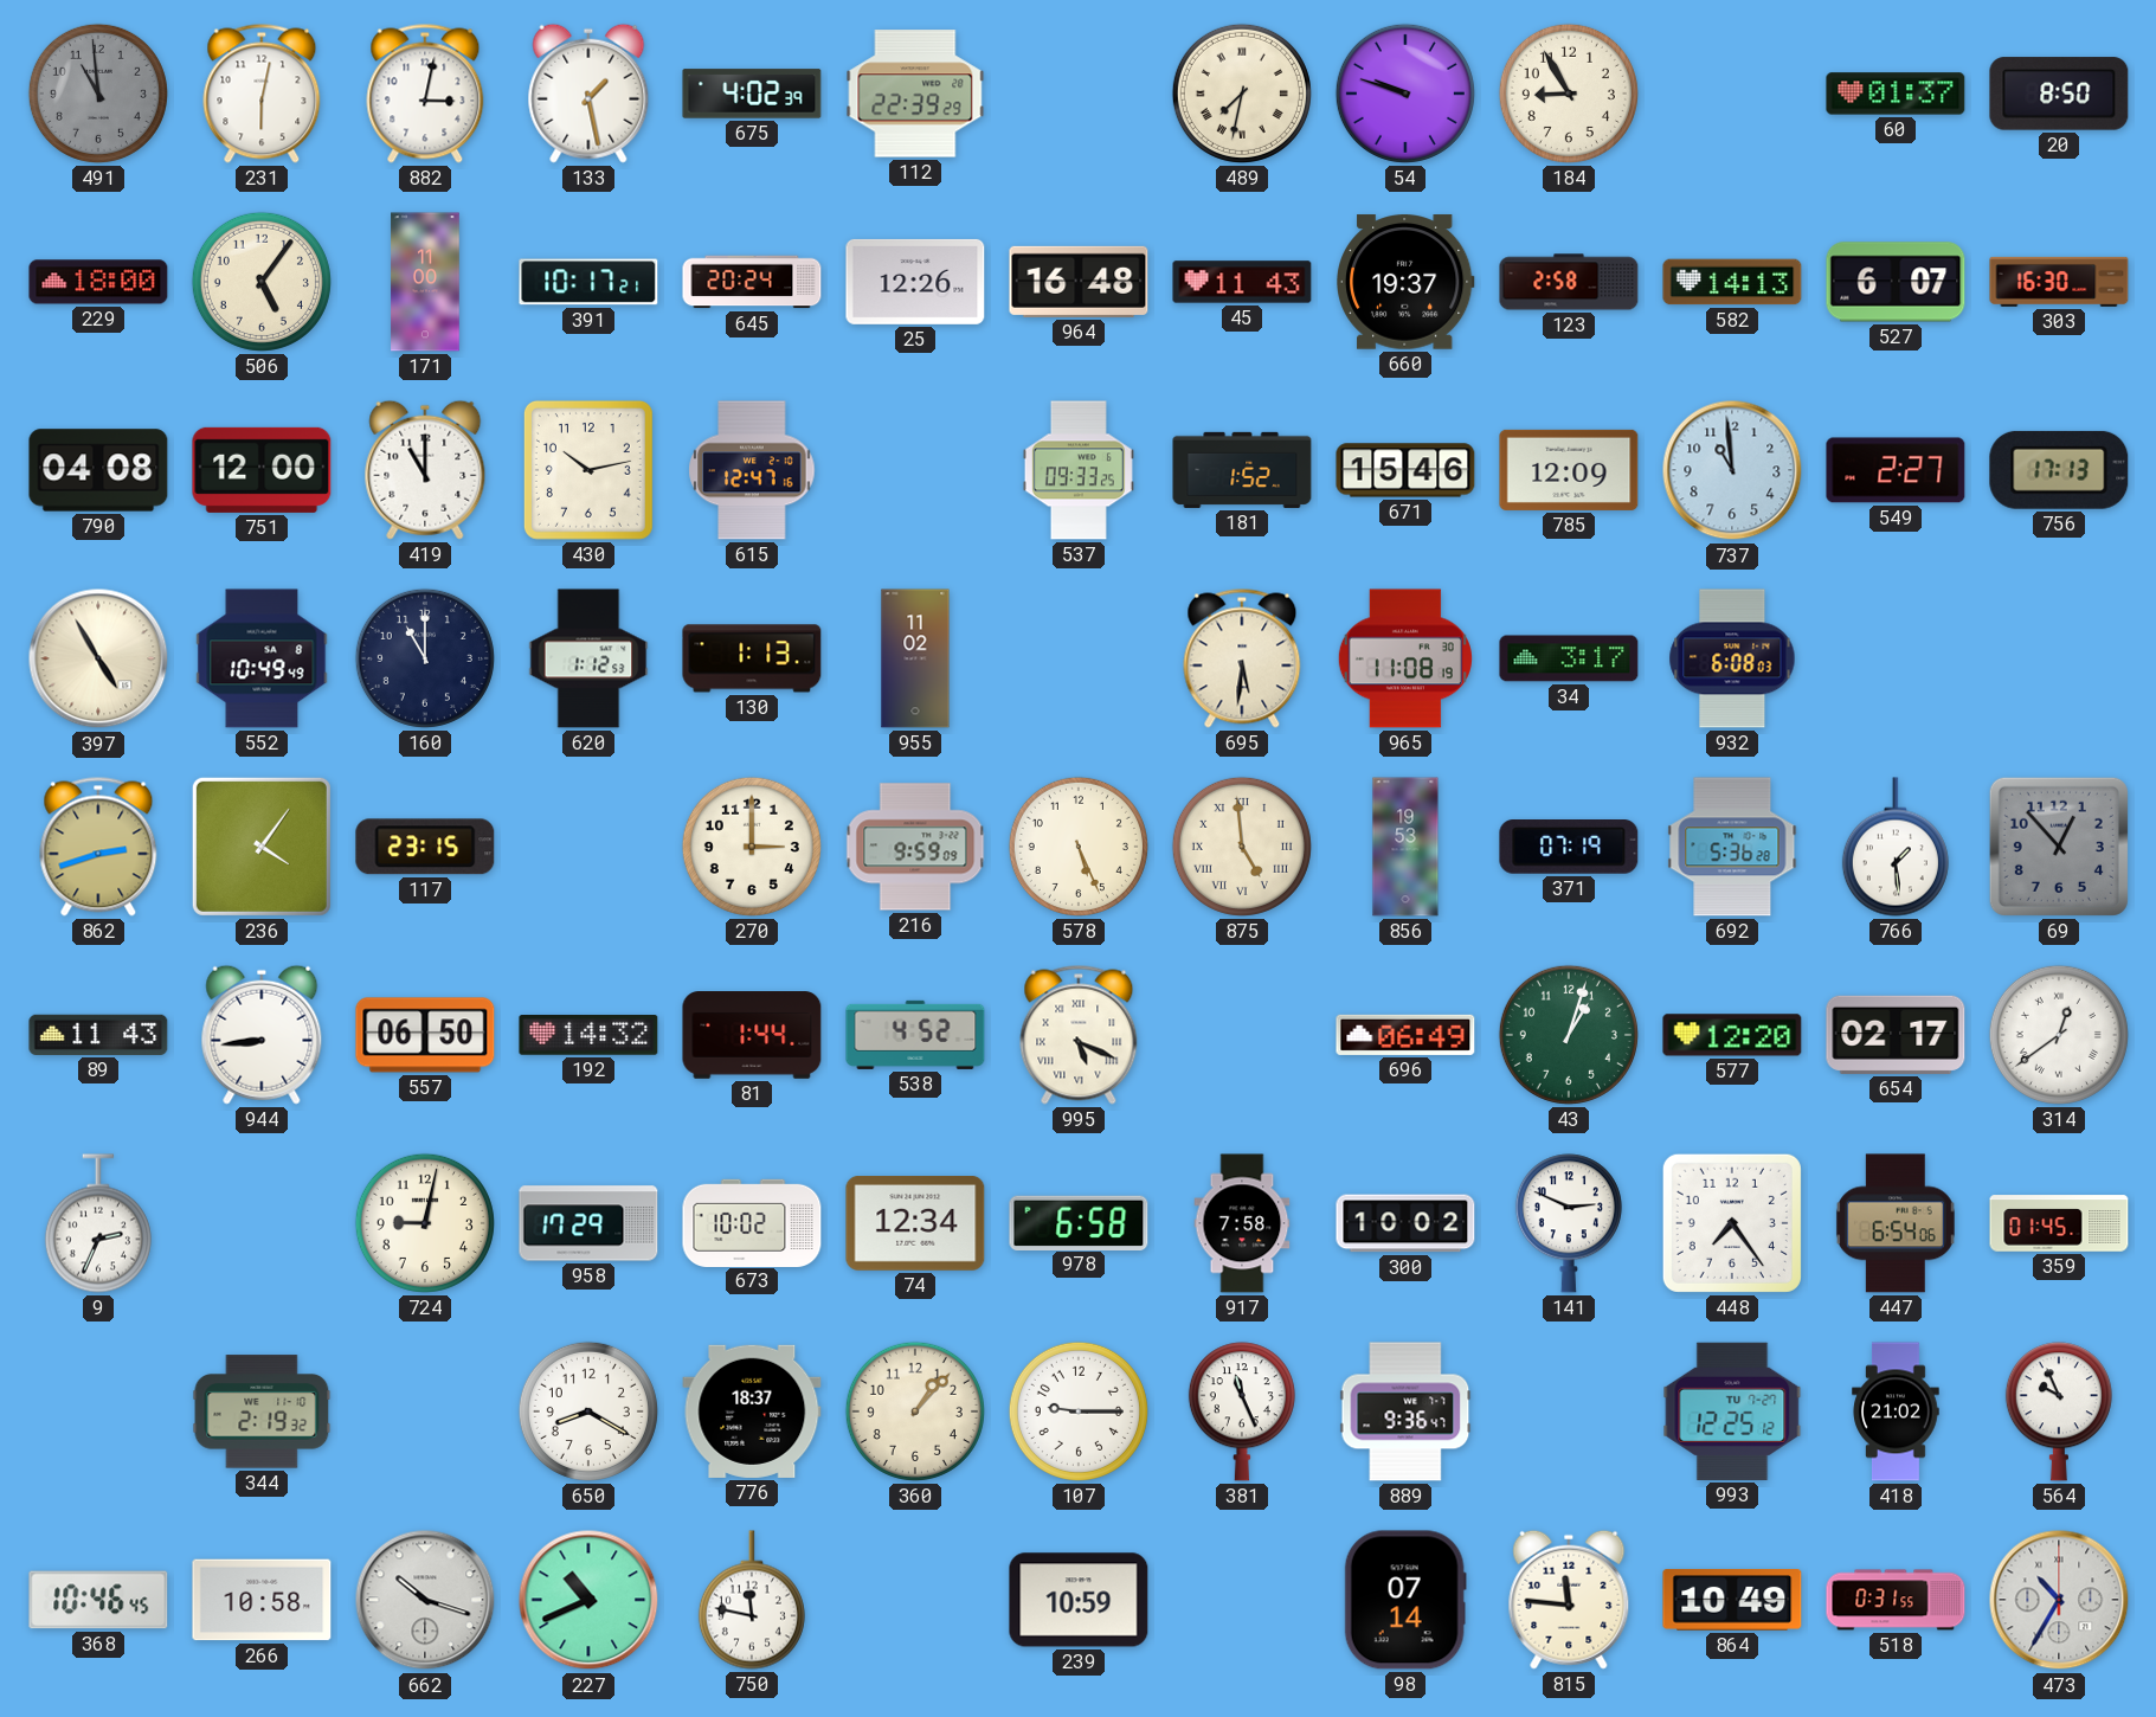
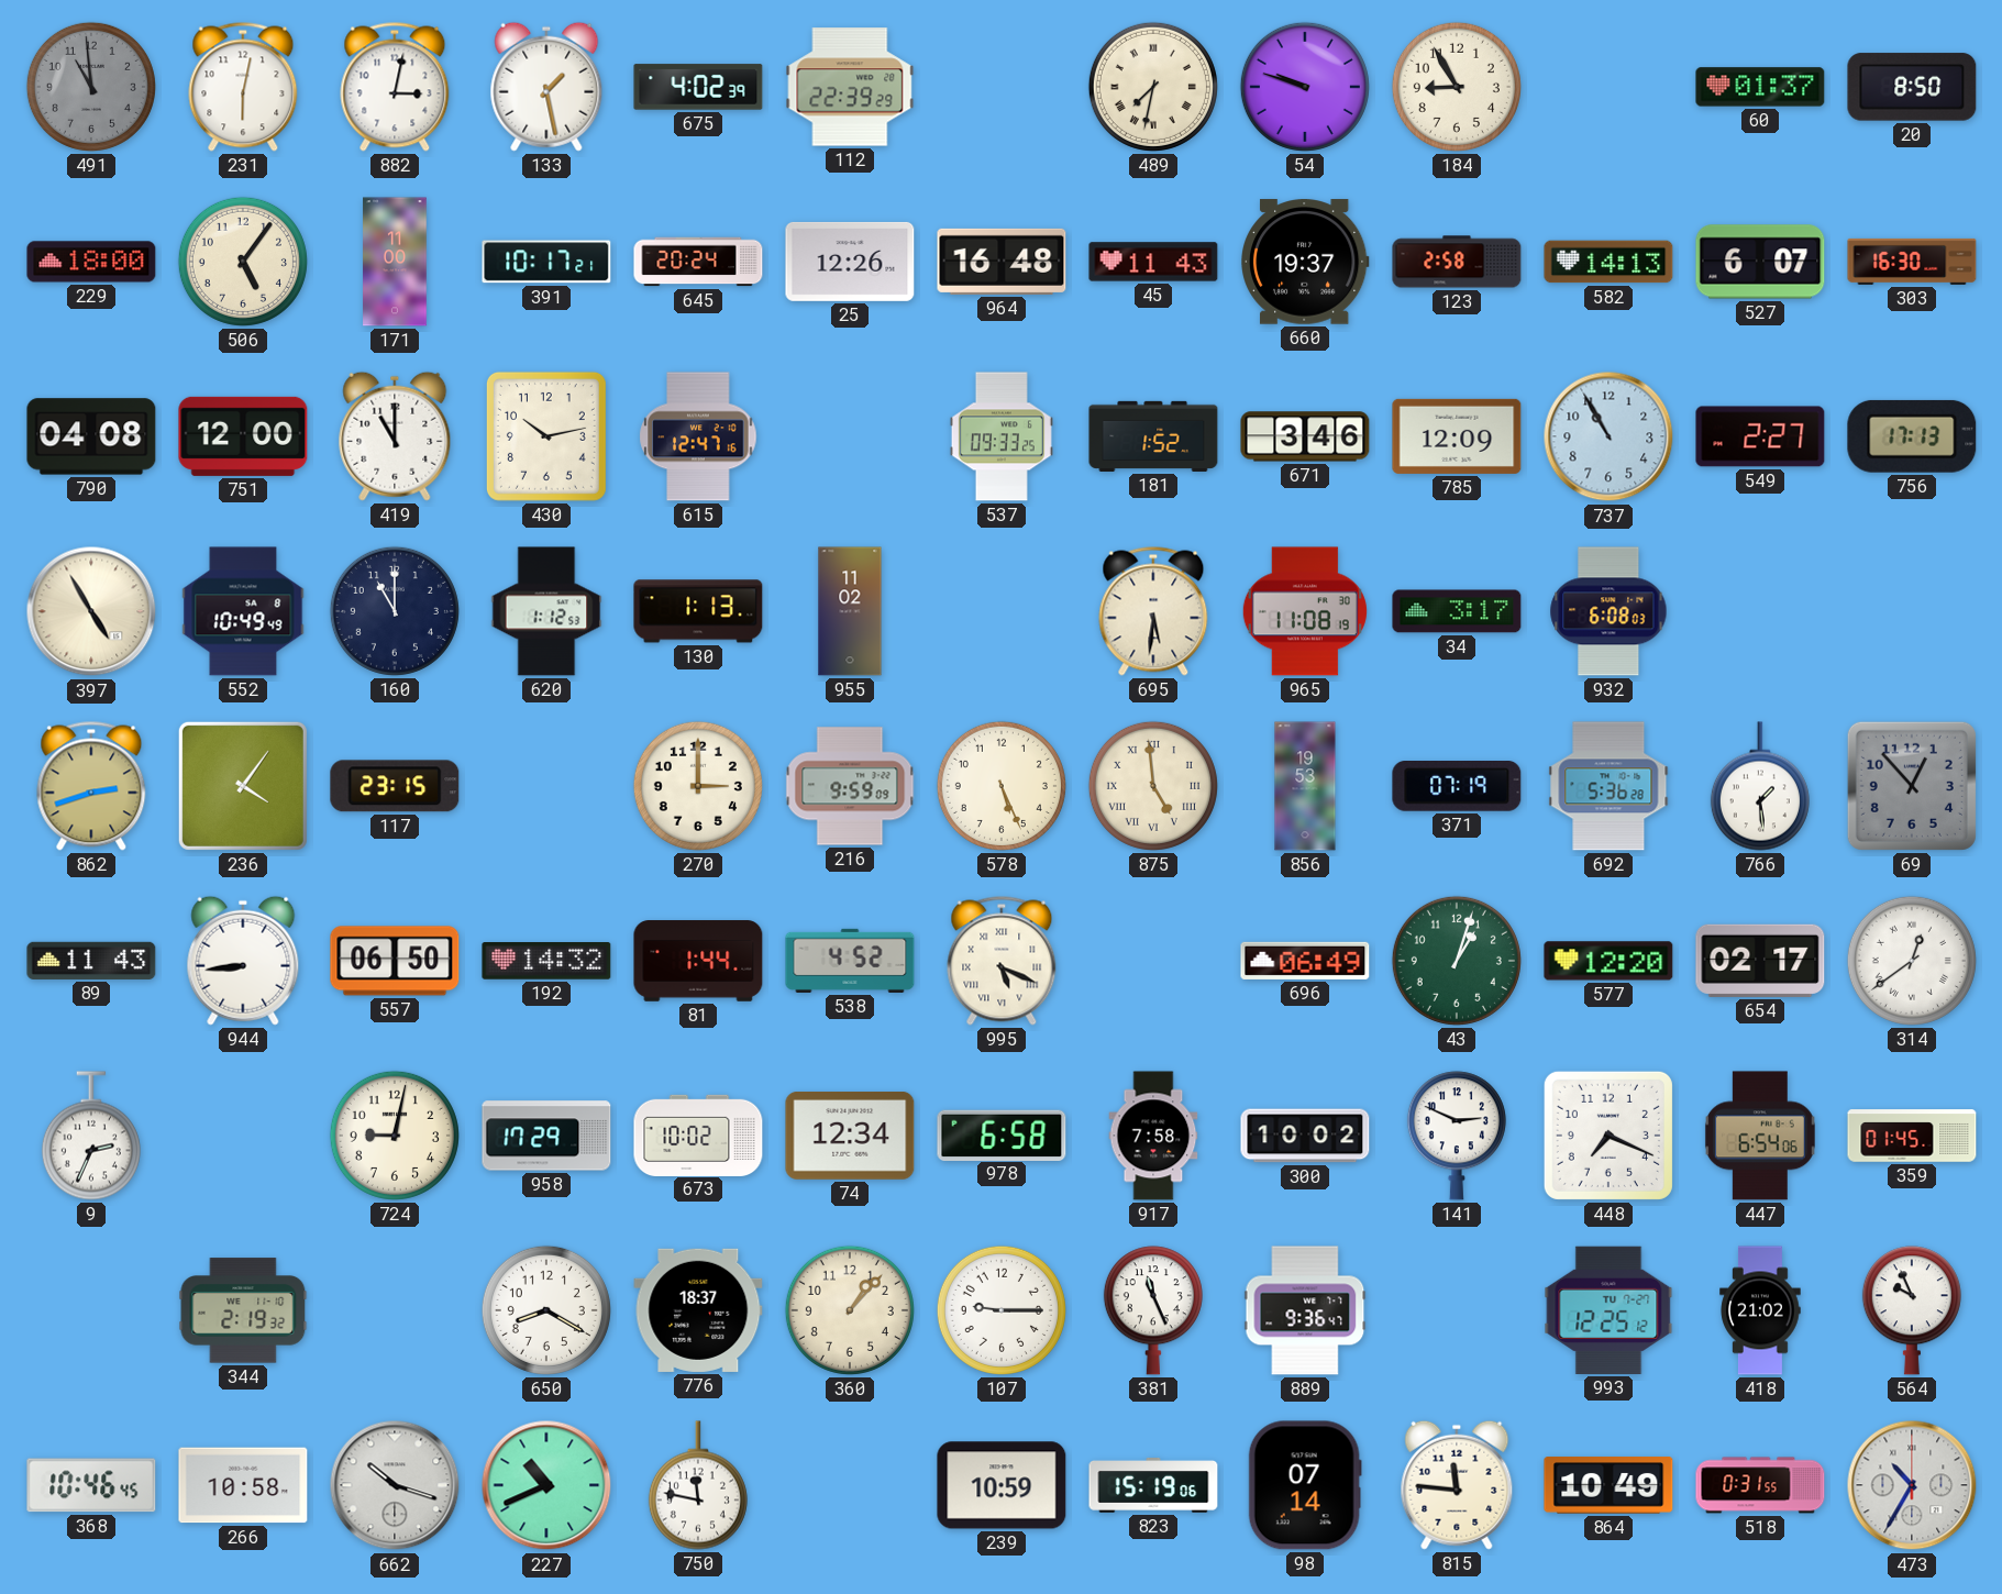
671: 15:46 -> 3:46
737: 10:59 -> 10:55
448: 7:24 -> 7:19
823: none -> 15:19
